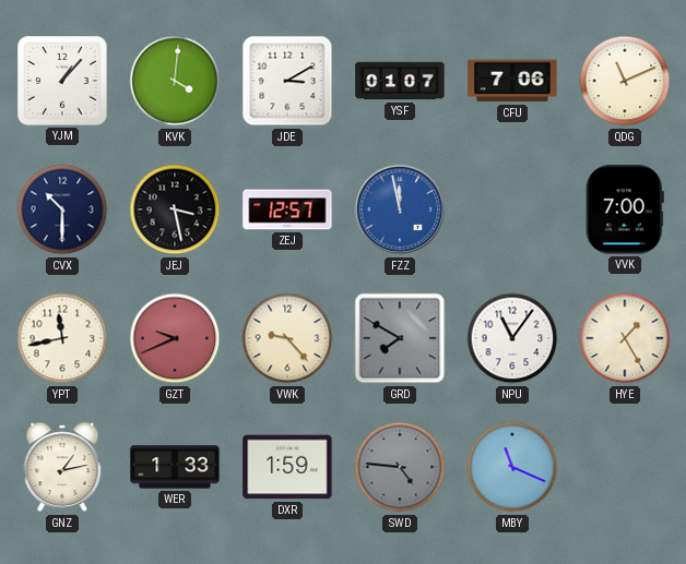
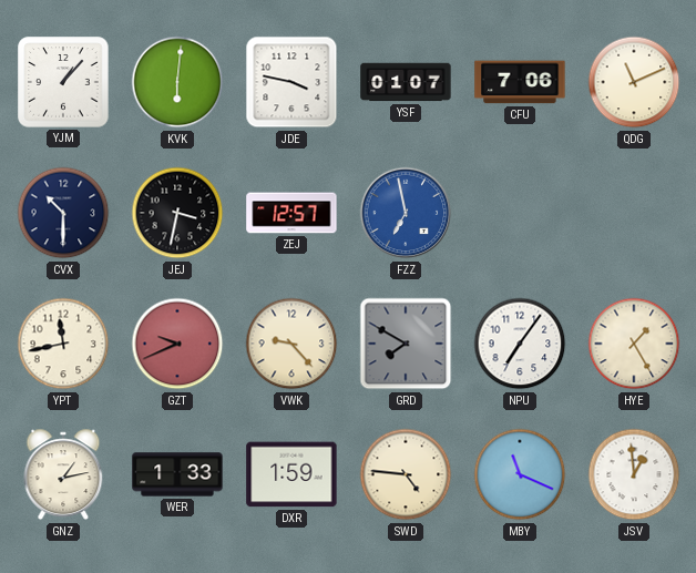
KVK: 4:01 -> 6:01
JDE: 3:10 -> 3:47
JEJ: 3:28 -> 3:32
FZZ: 11:58 -> 6:58
VVK: 7:00 -> none
NPU: 11:06 -> 7:06
SWD dial: grey -> cream
JSV: none -> 12:59
